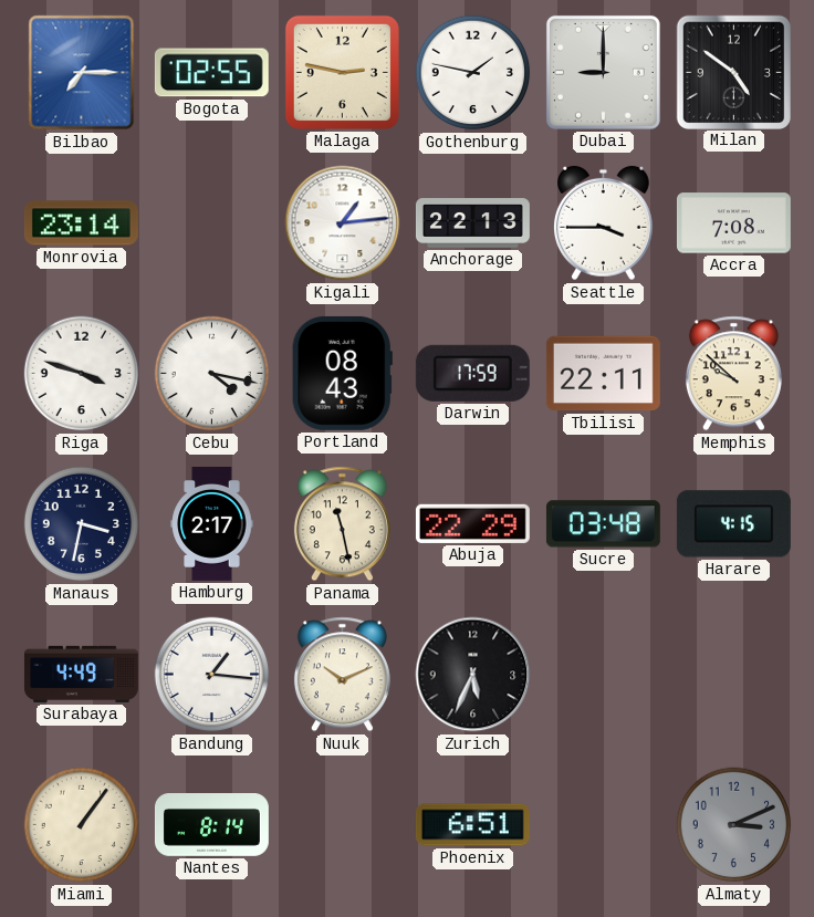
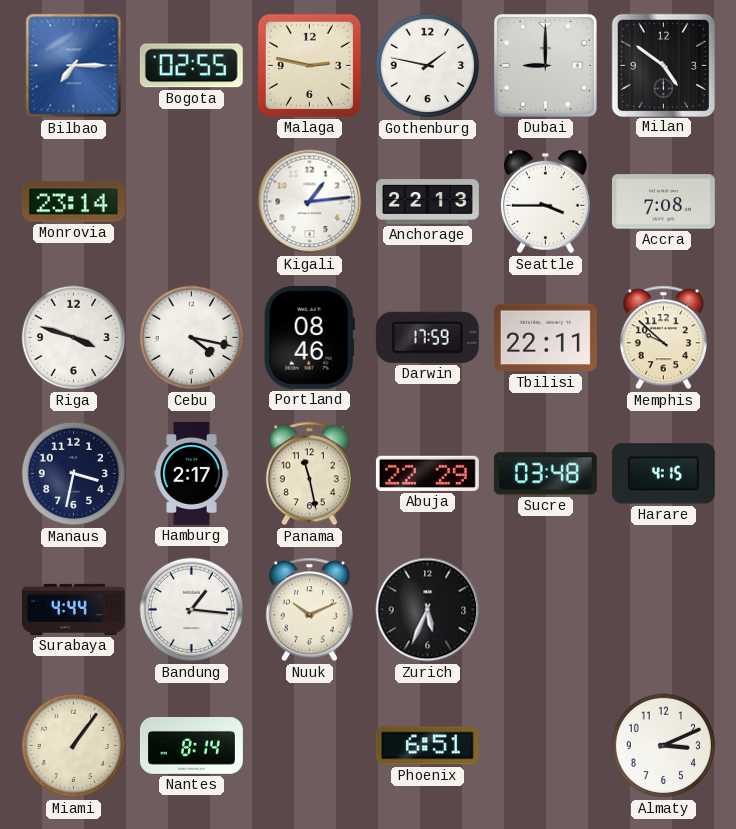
Portland: 08:43 -> 08:46
Surabaya: 4:49 -> 4:44
Almaty dial: grey -> white
